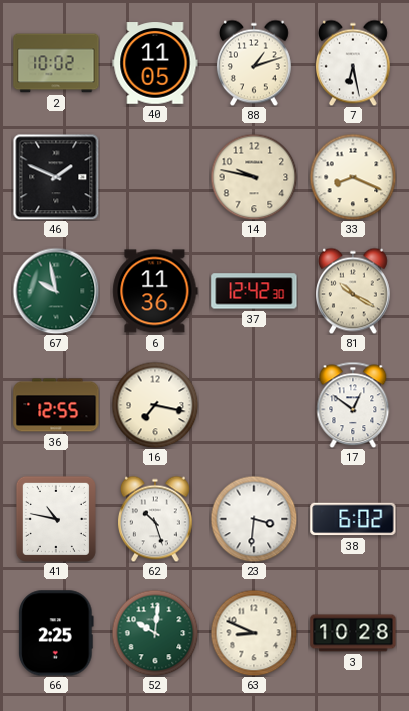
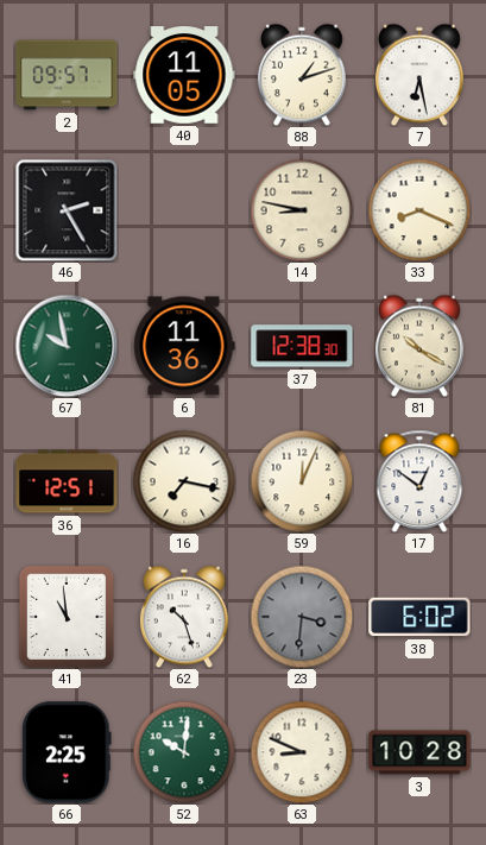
2: 10:02 -> 09:57
46: 1:49 -> 2:25
14: 9:47 -> 8:47
37: 12:42 -> 12:38
36: 12:55 -> 12:51
59: none -> 12:04
41: 10:47 -> 10:59
23 dial: white -> grey
